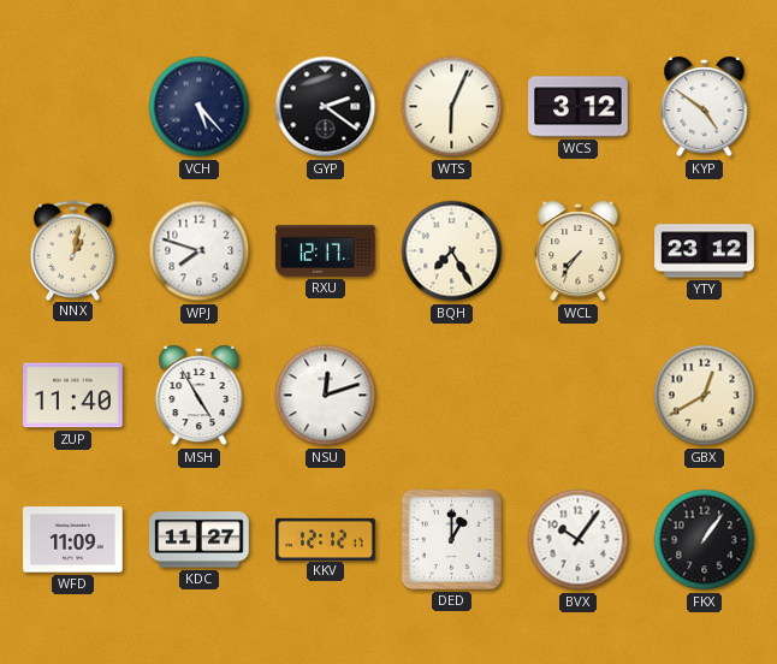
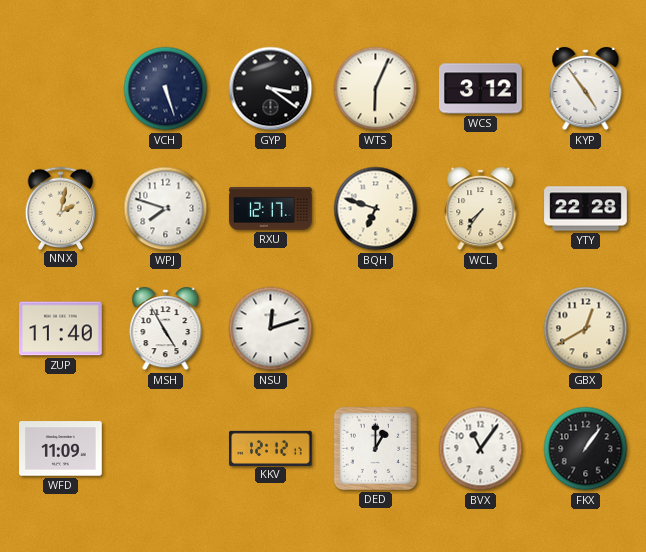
VCH: 5:23 -> 5:27
GYP: 2:21 -> 3:21
KYP: 4:51 -> 4:54
NNX: 1:02 -> 2:02
BQH: 7:25 -> 6:48
YTY: 23:12 -> 22:28
KDC: 11:27 -> none
BVX: 10:06 -> 11:06
